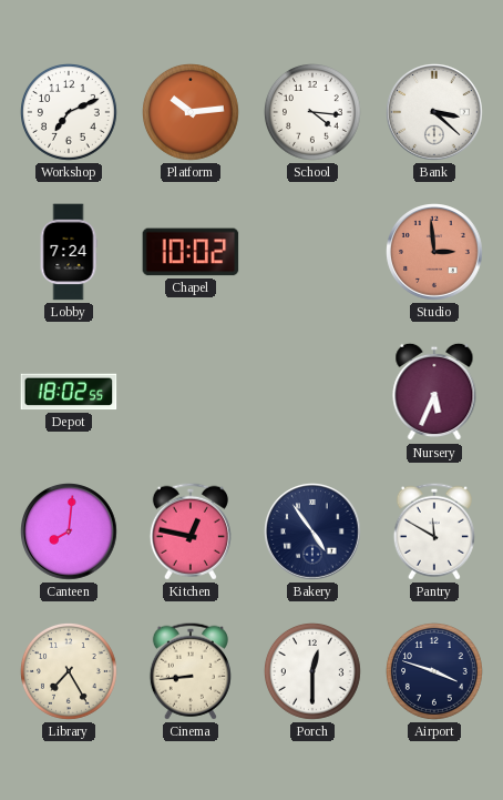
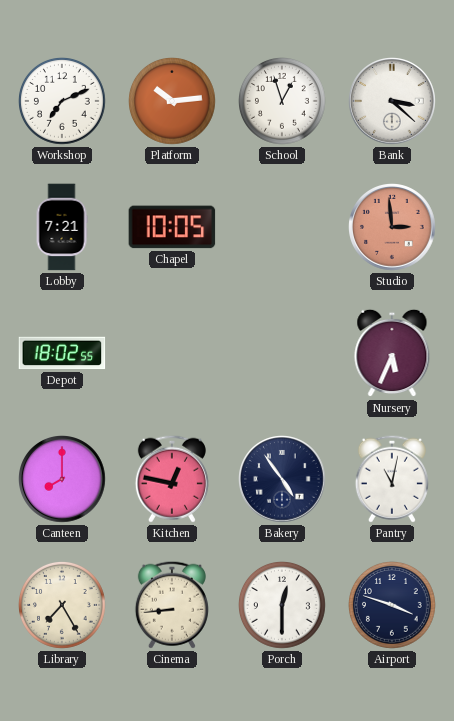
School: 4:16 -> 12:57
Lobby: 7:24 -> 7:21
Chapel: 10:02 -> 10:05
Canteen: 8:01 -> 8:00
Pantry: 11:50 -> 11:02
